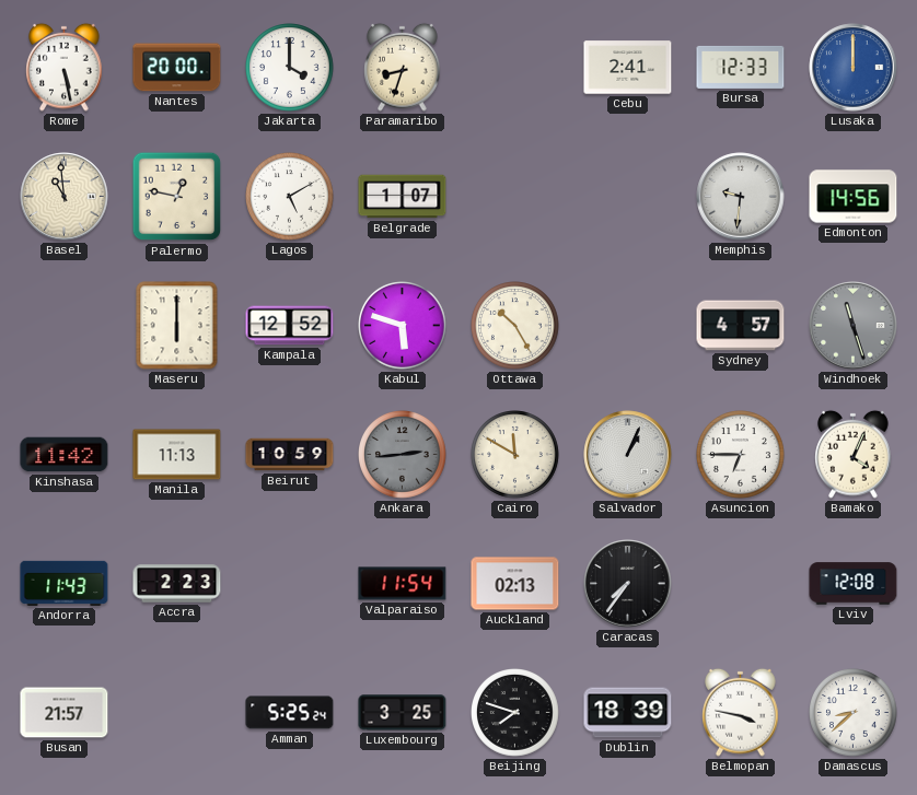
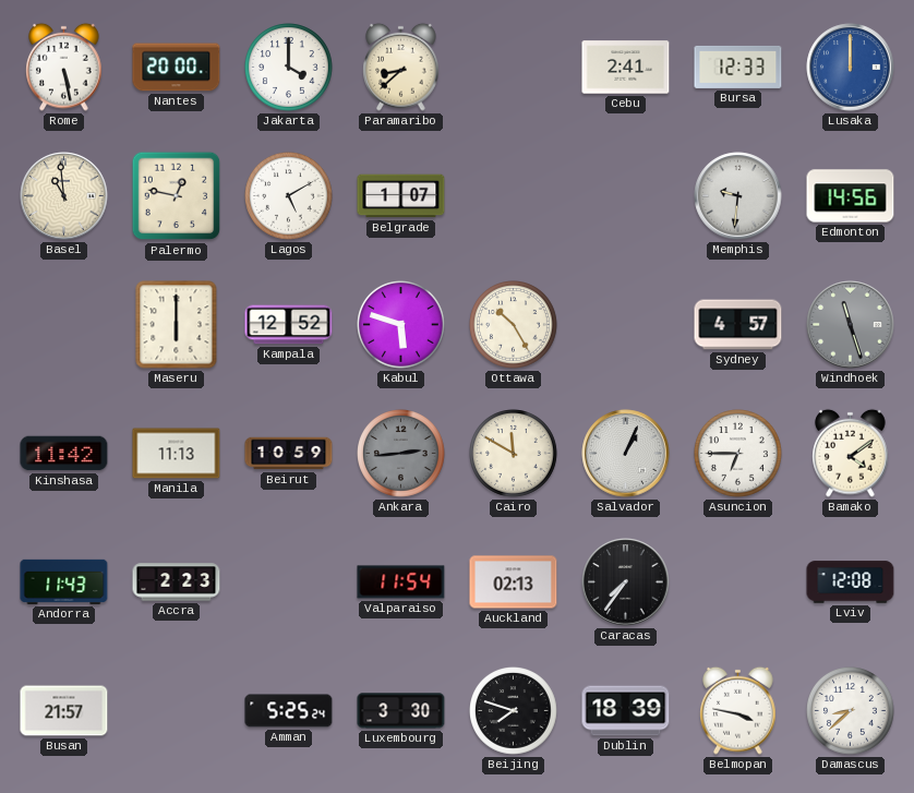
Paramaribo: 8:33 -> 8:38
Bamako: 4:04 -> 4:09
Luxembourg: 3:25 -> 3:30
